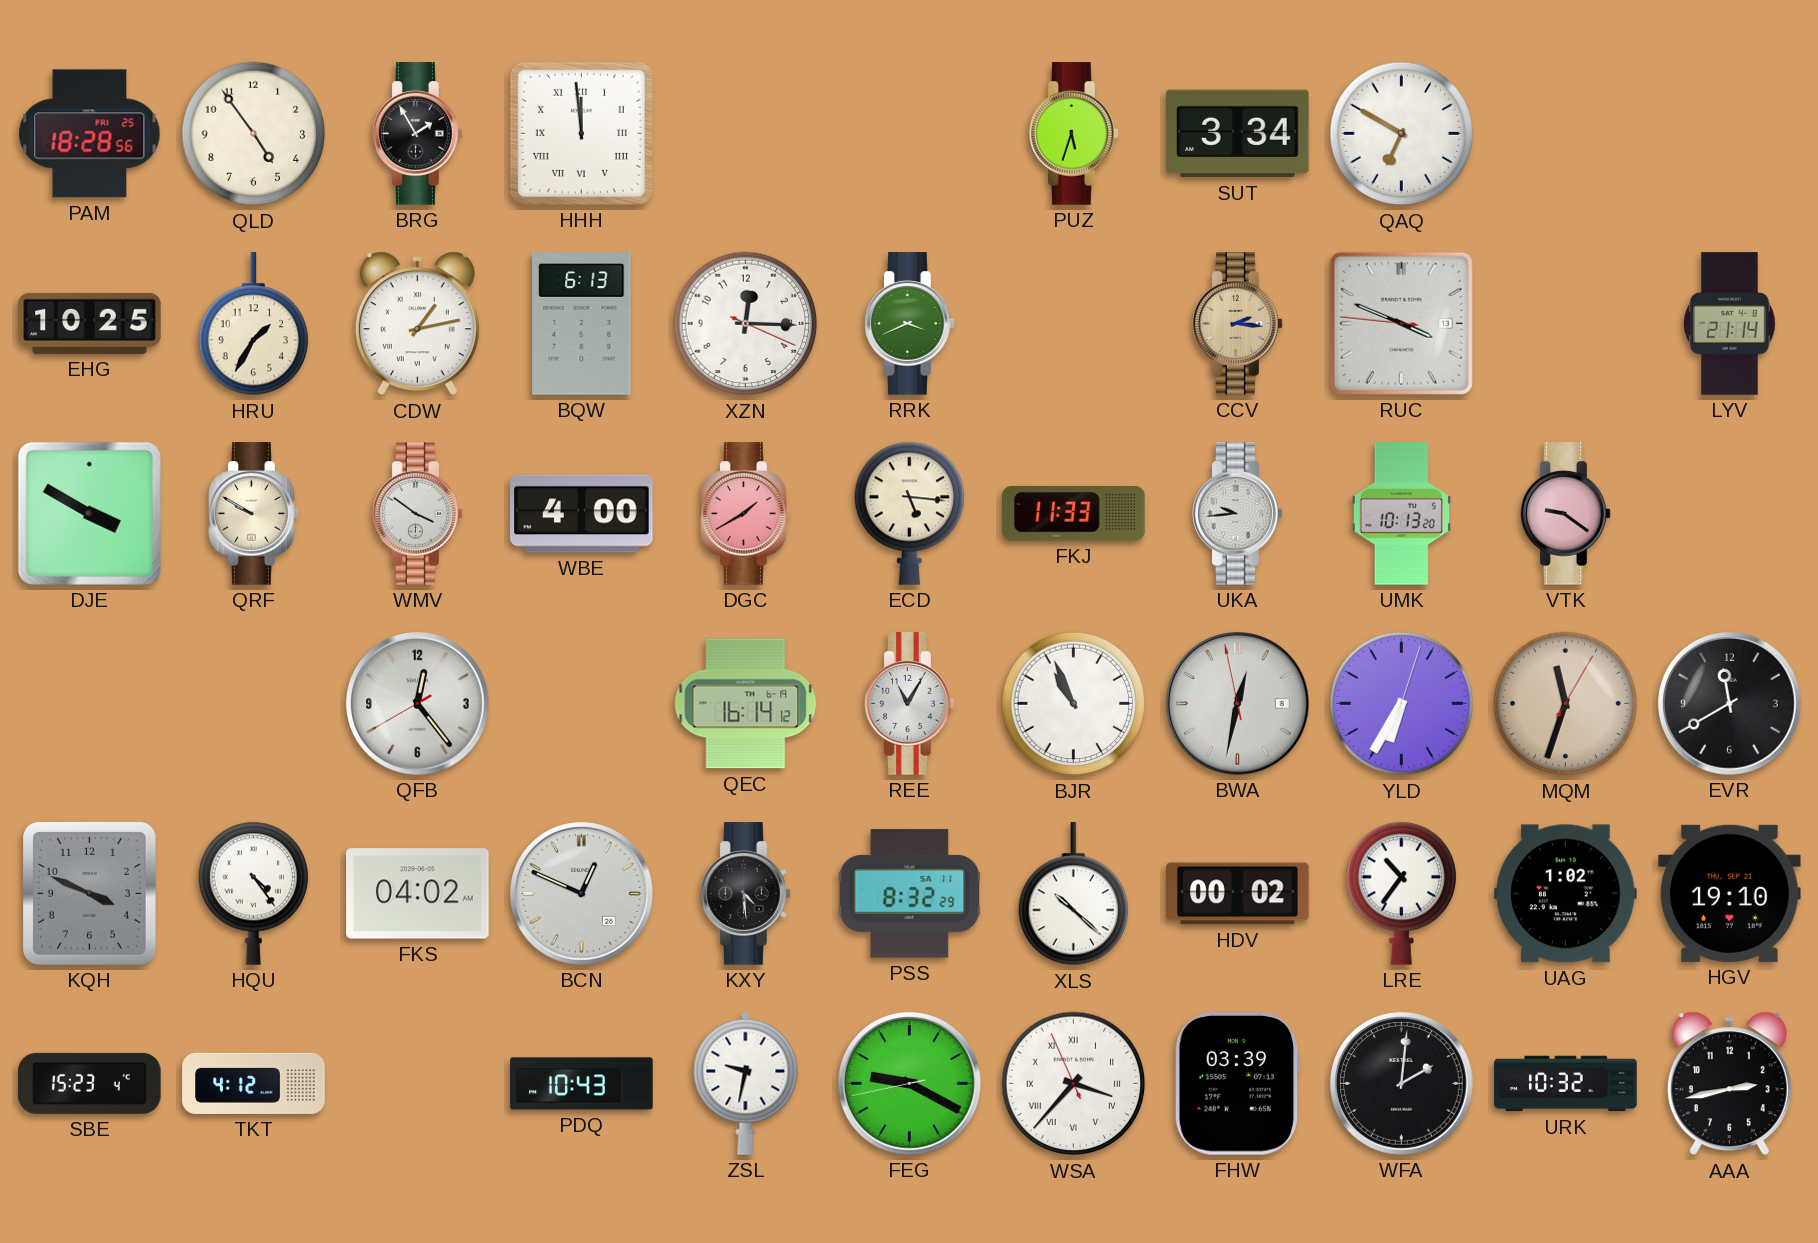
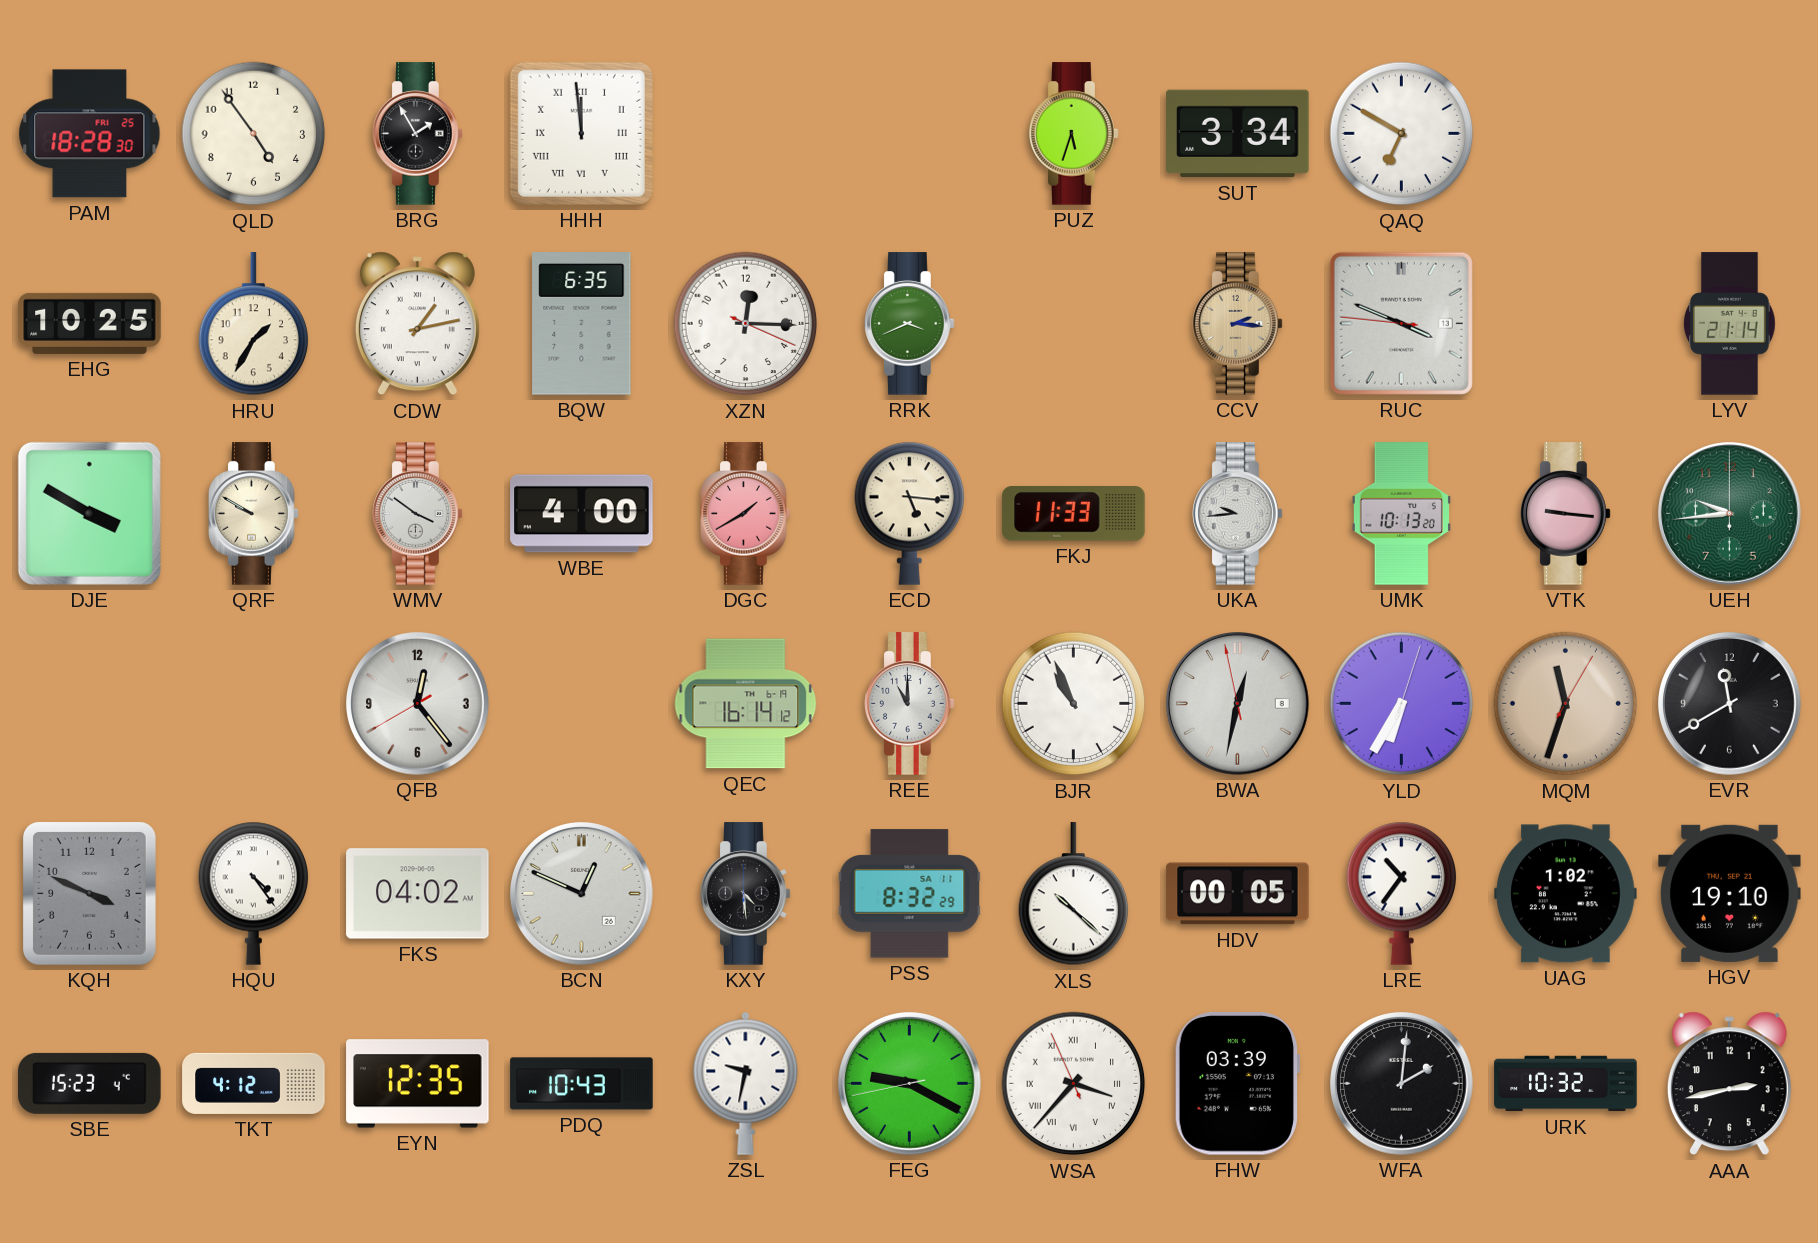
PAM: 18:28:56 -> 18:28:30
BQW: 6:13 -> 6:35
VTK: 9:21 -> 9:16
UEH: none -> 9:44
REE: 11:05 -> 11:00
HDV: 00:02 -> 00:05
EYN: none -> 12:35
